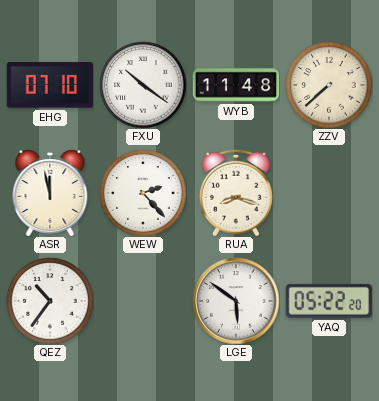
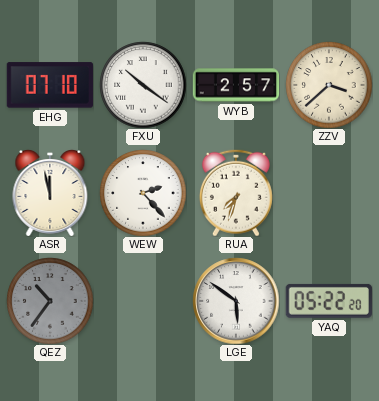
WYB: 11:48 -> 2:57
ZZV: 7:38 -> 3:38
RUA: 8:18 -> 7:33
QEZ dial: white -> grey
